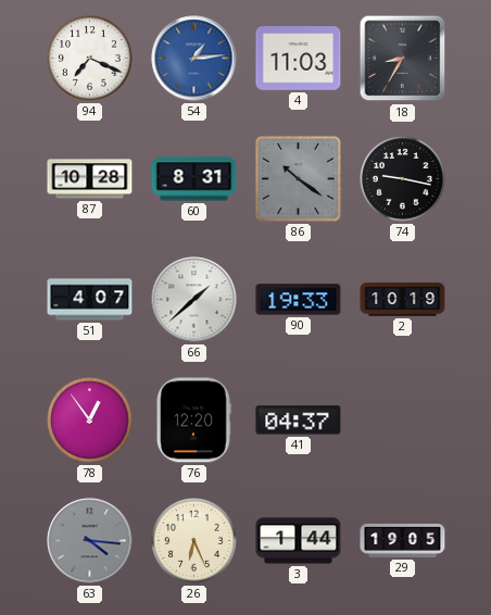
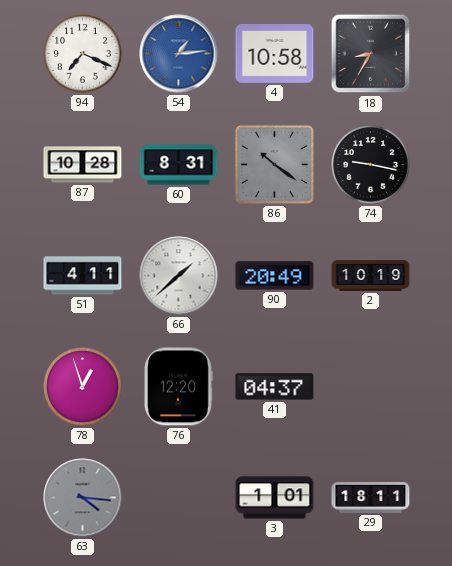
4: 11:03 -> 10:58
51: 4:07 -> 4:11
90: 19:33 -> 20:49
78: 12:54 -> 12:57
26: 6:26 -> none
3: 1:44 -> 1:01
29: 19:05 -> 18:11
